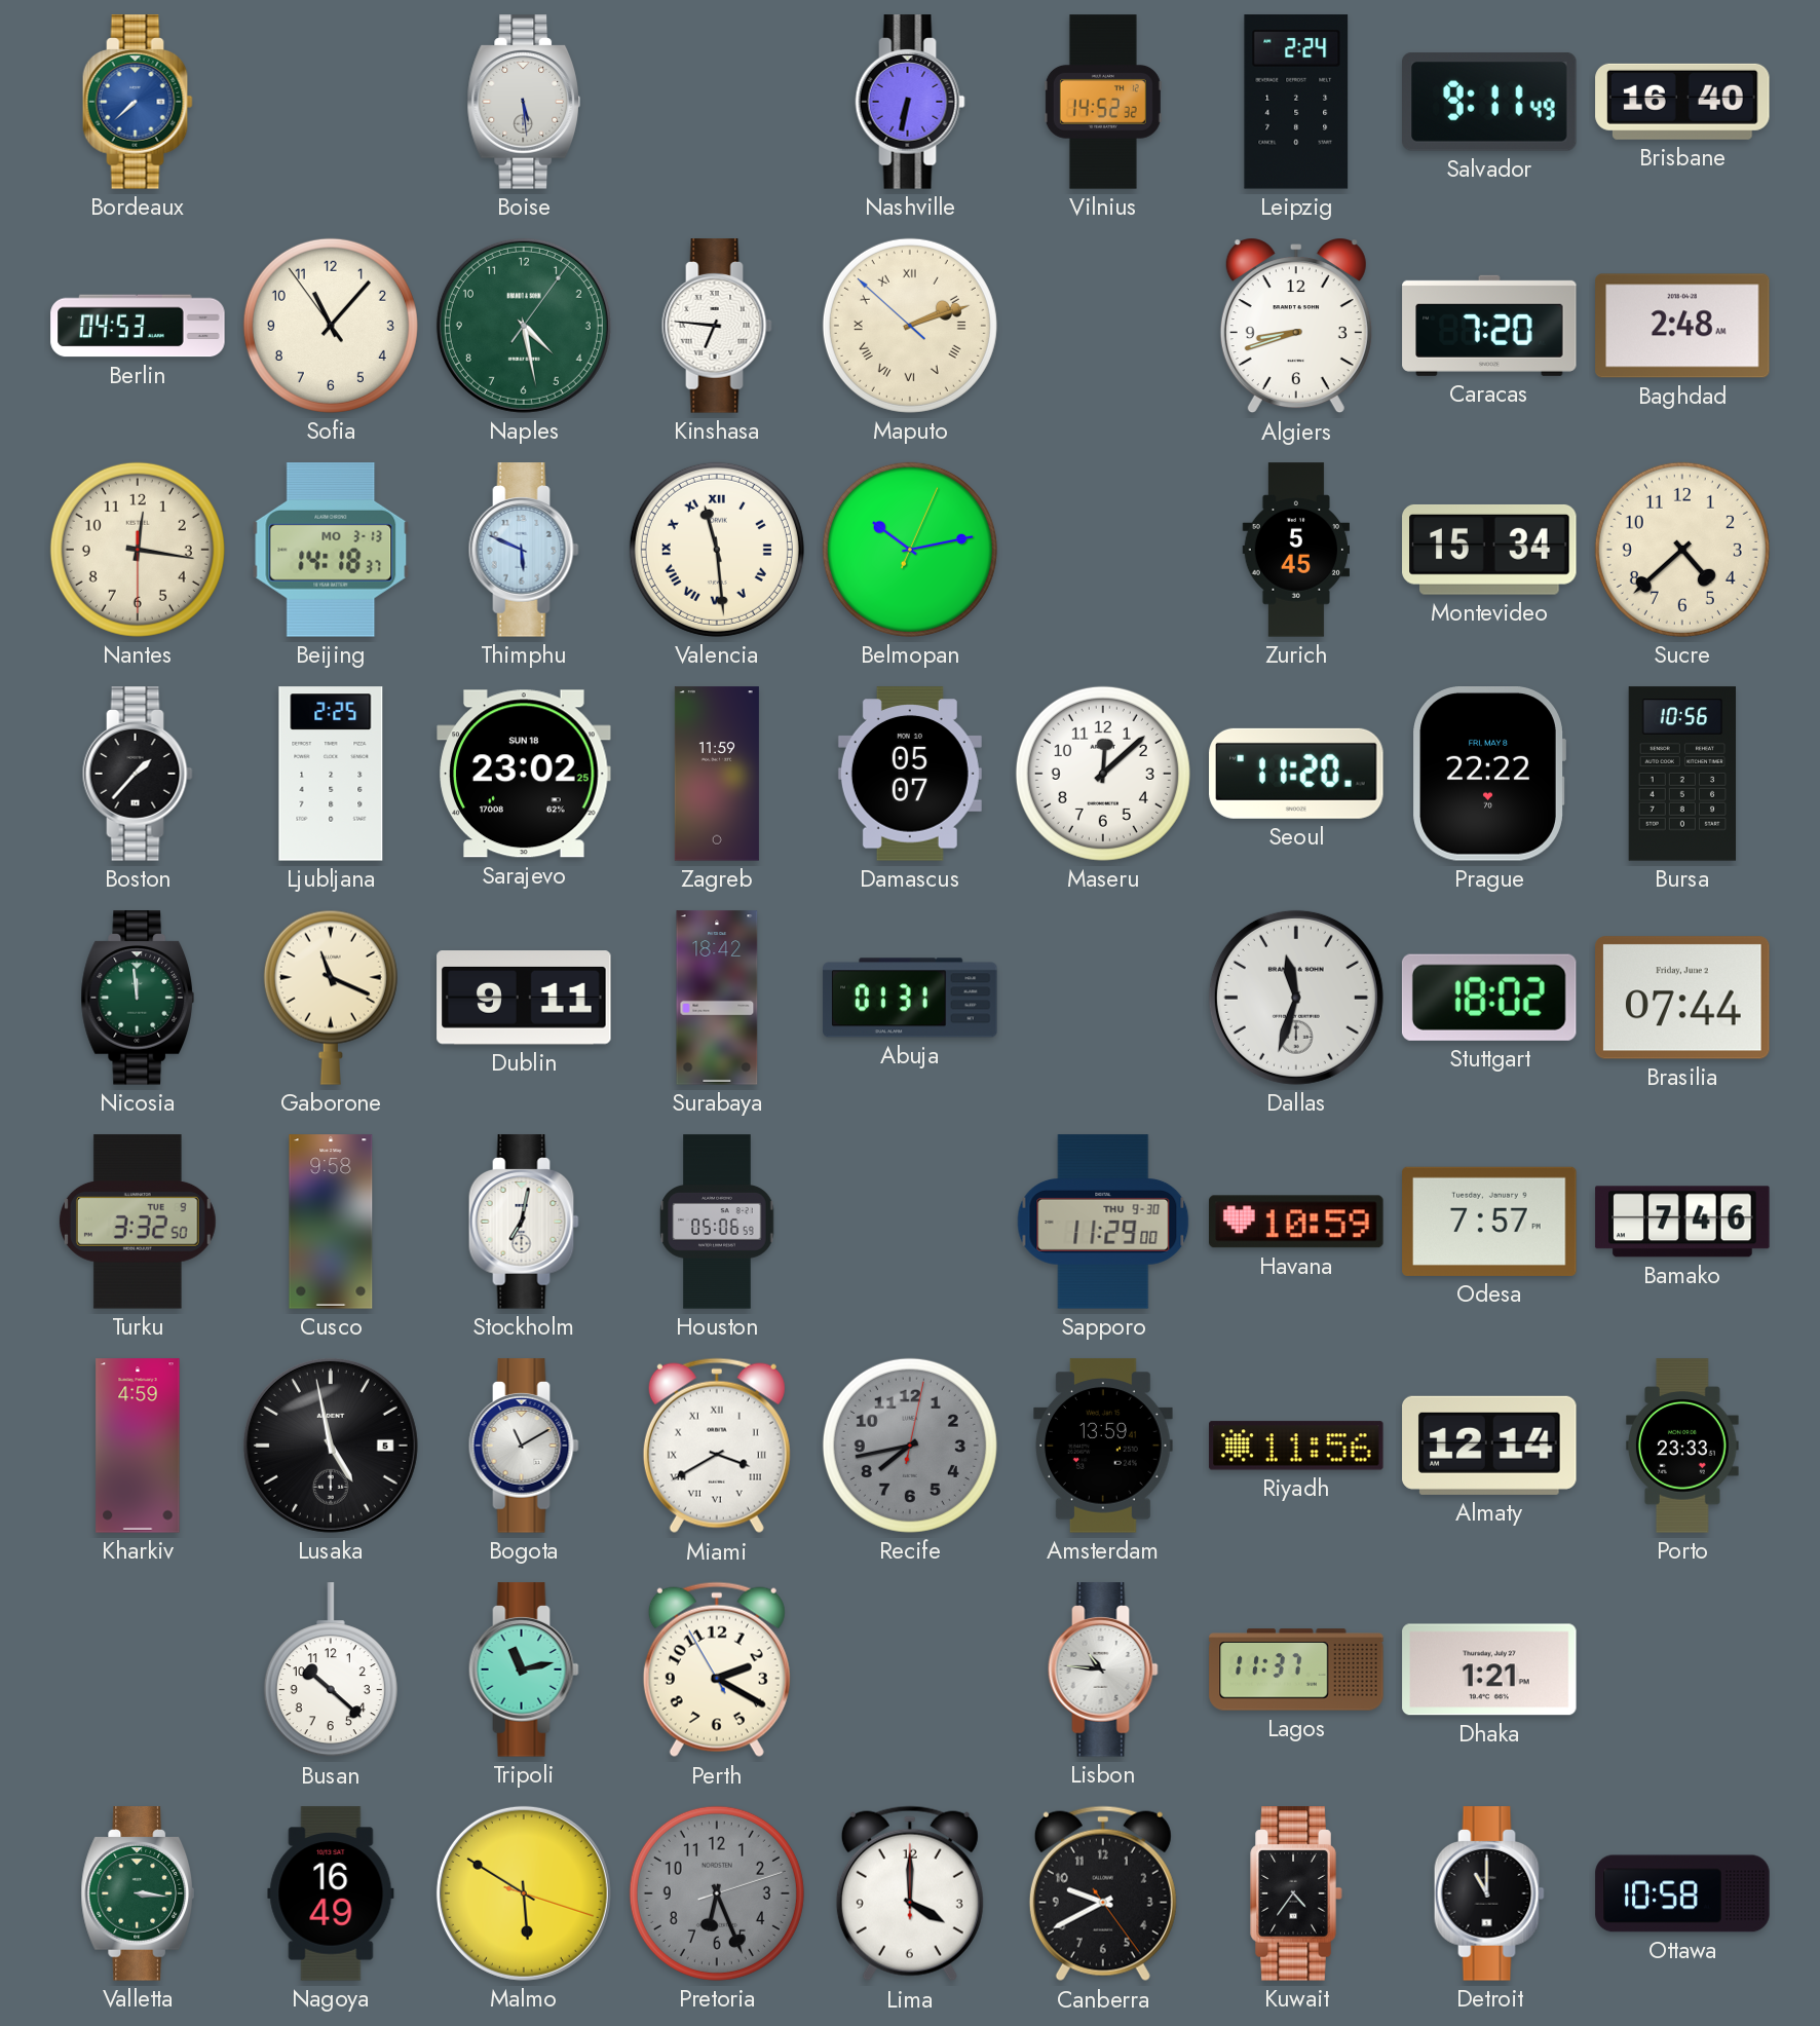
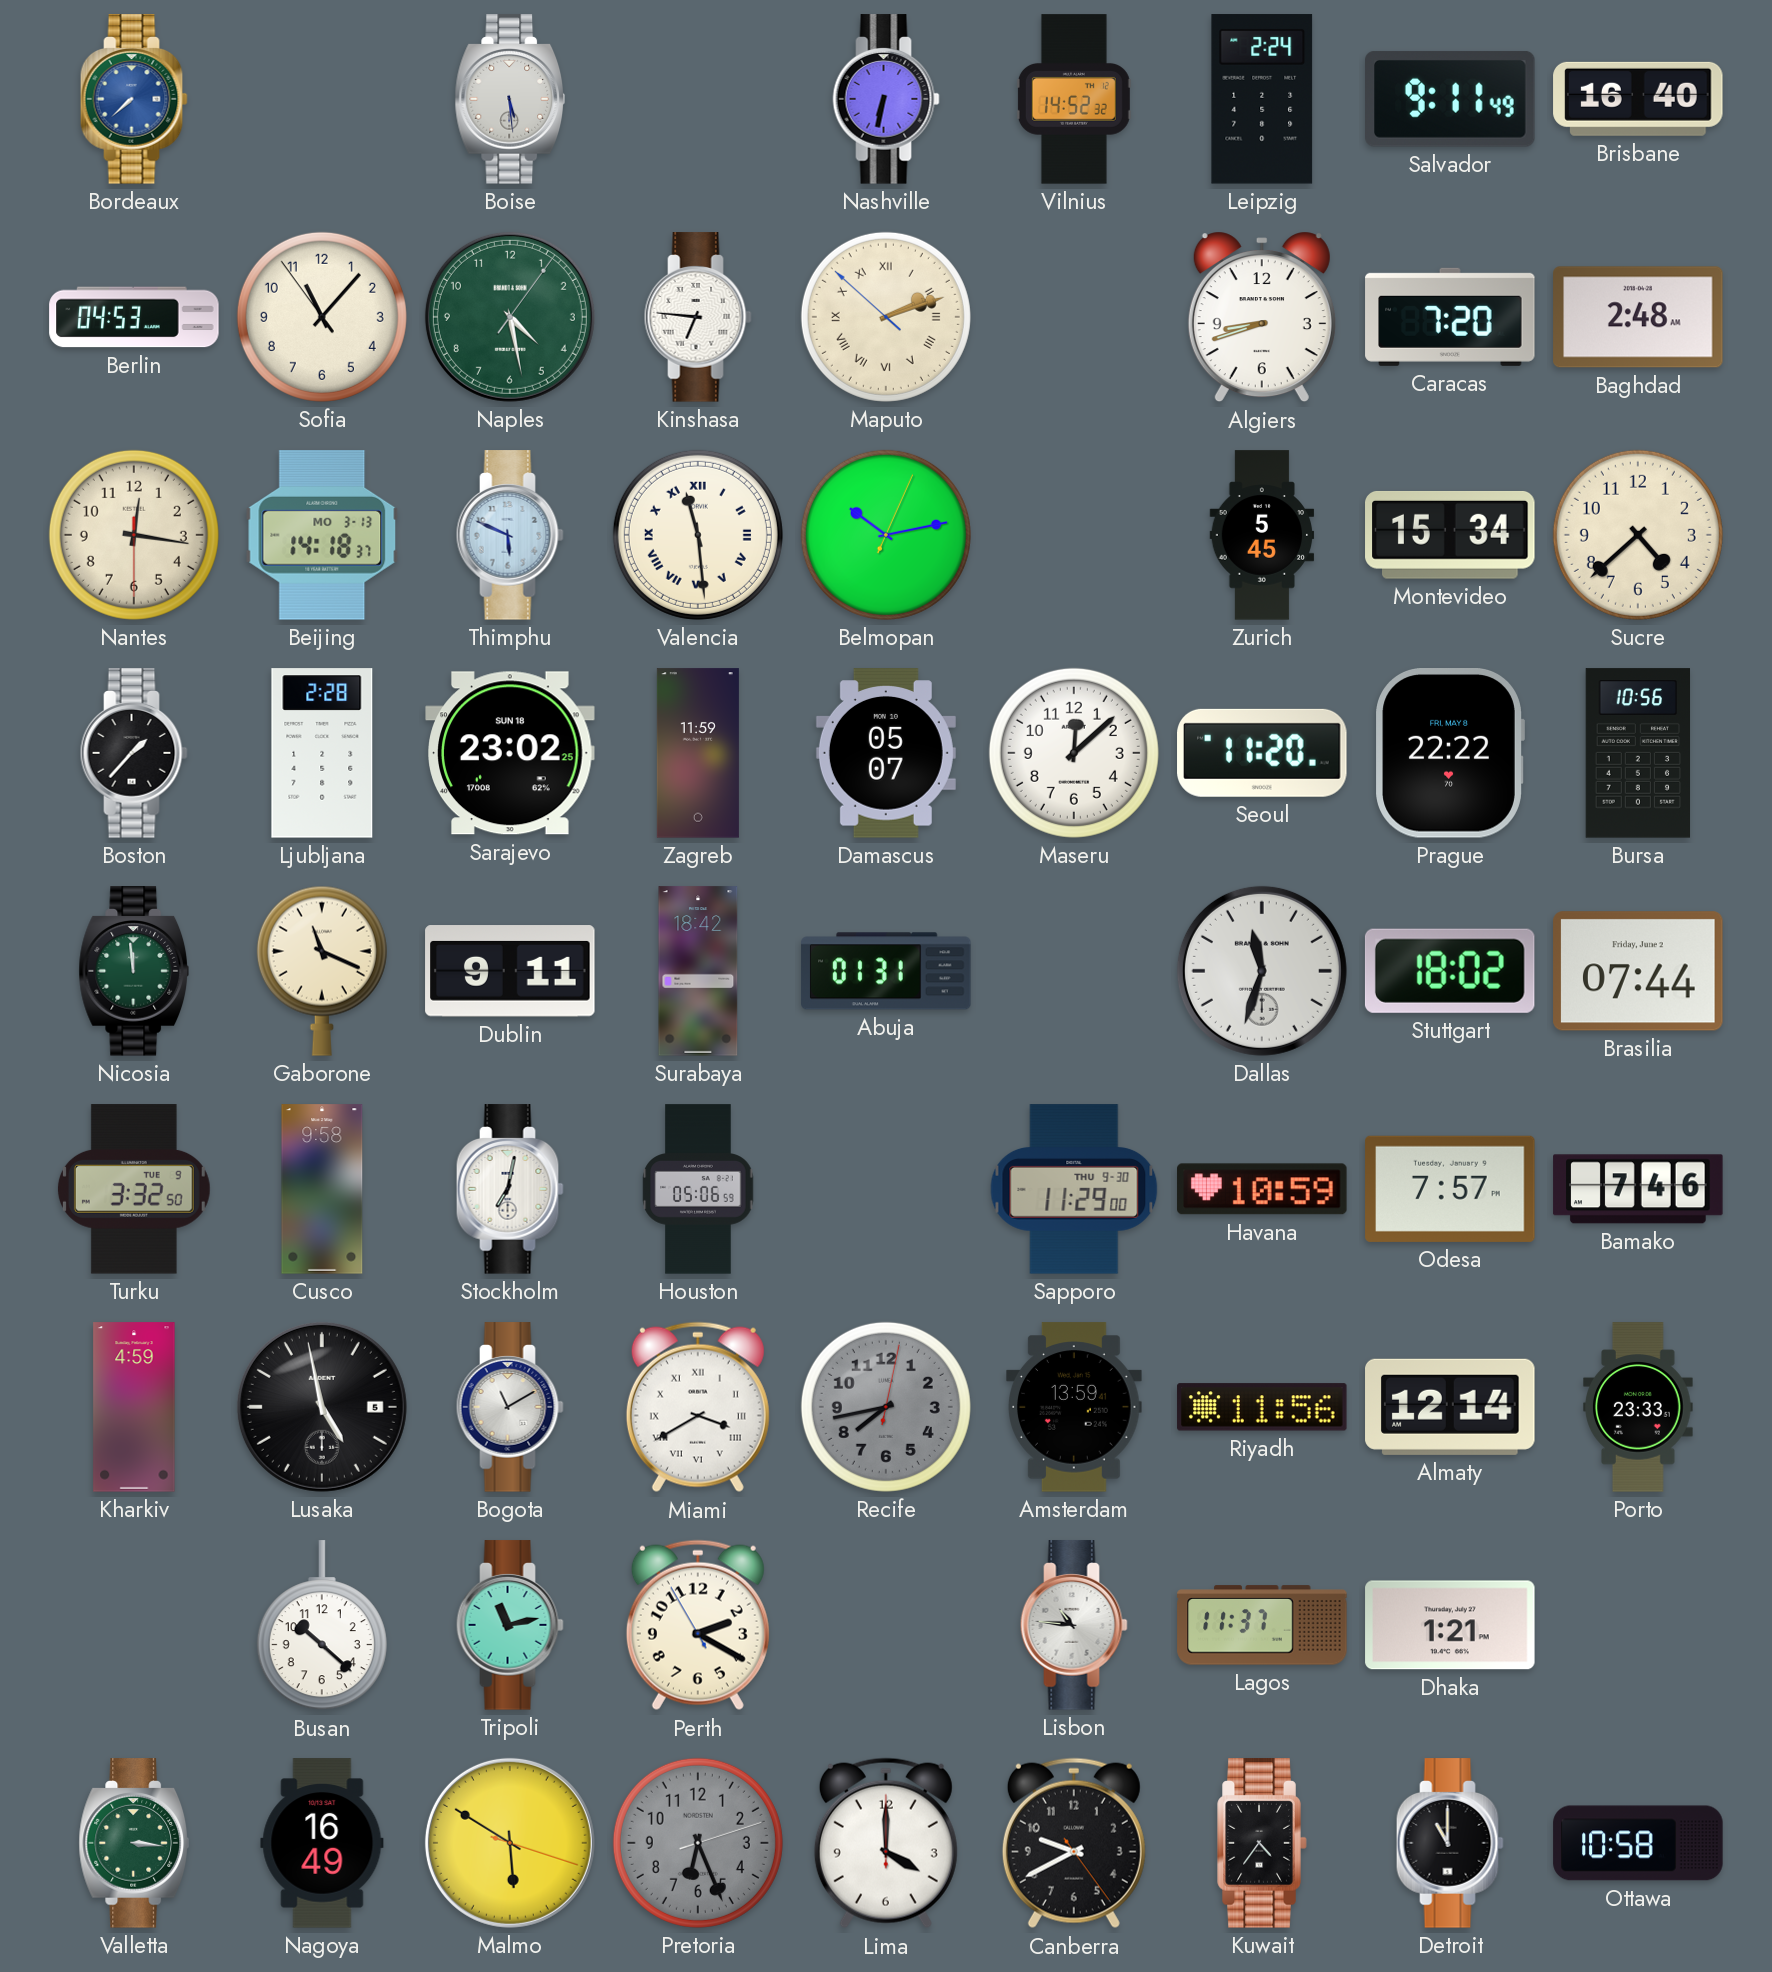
Ljubljana: 2:25 -> 2:28
